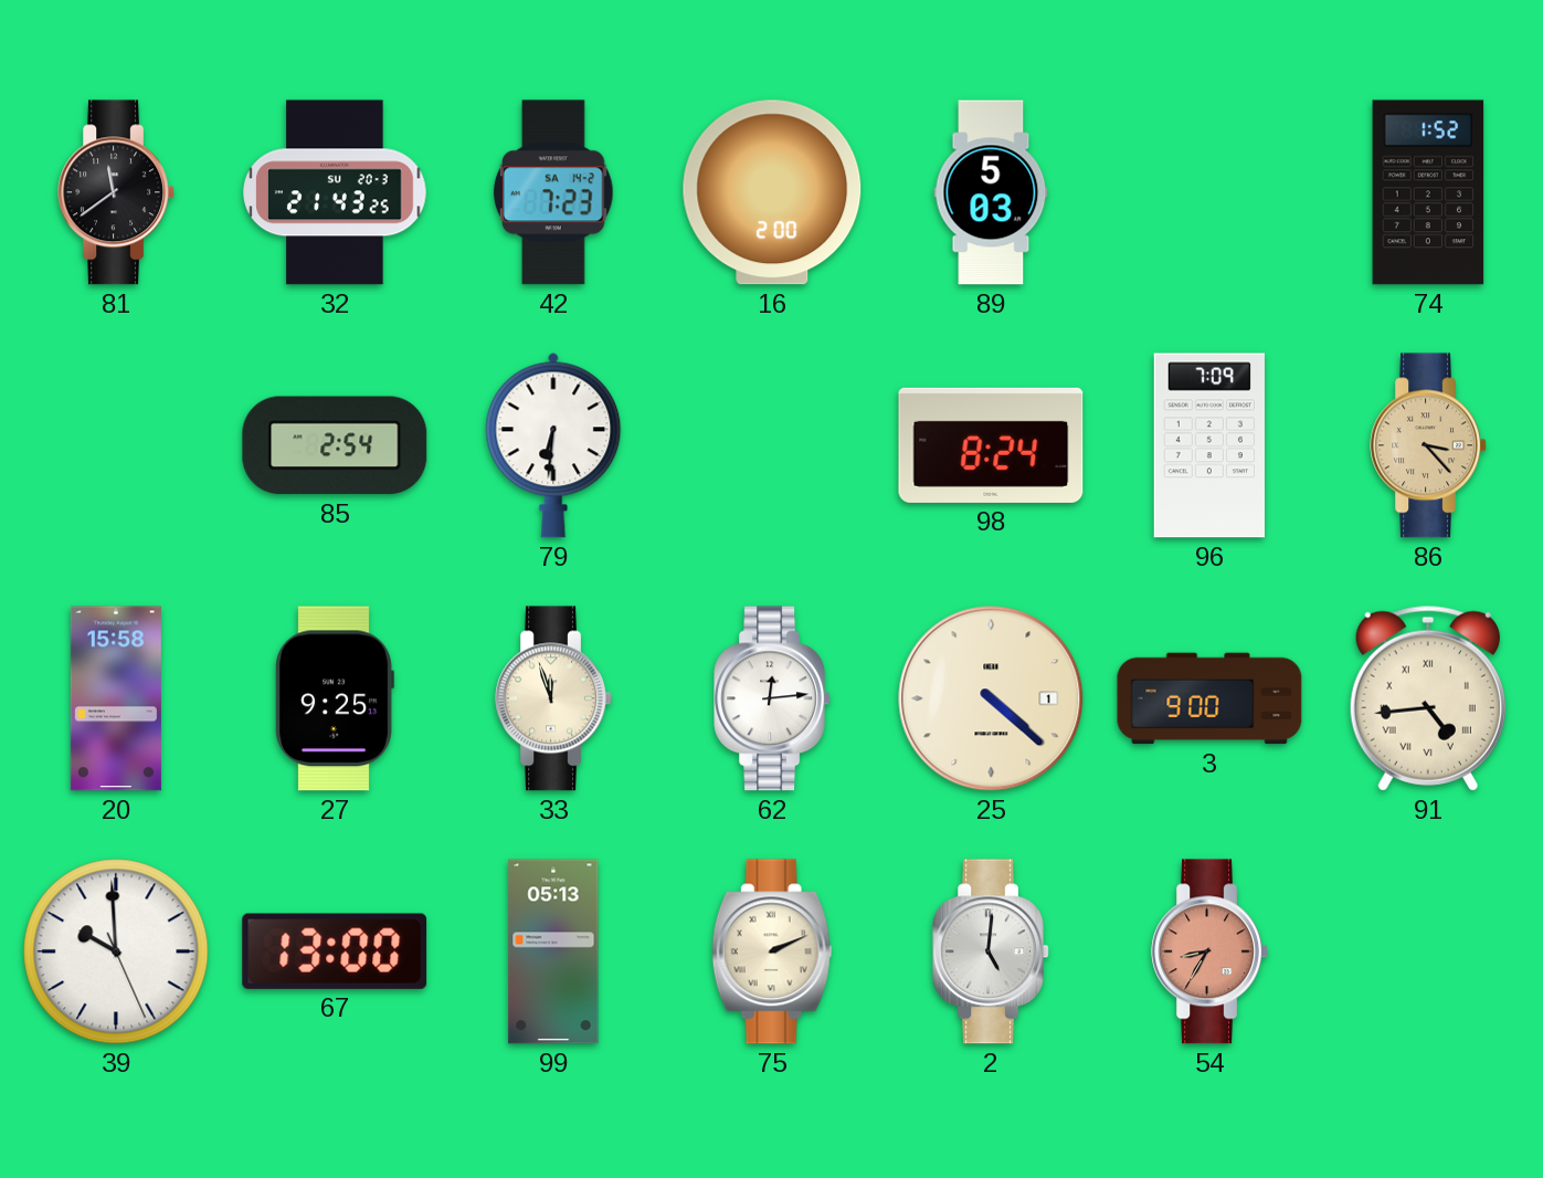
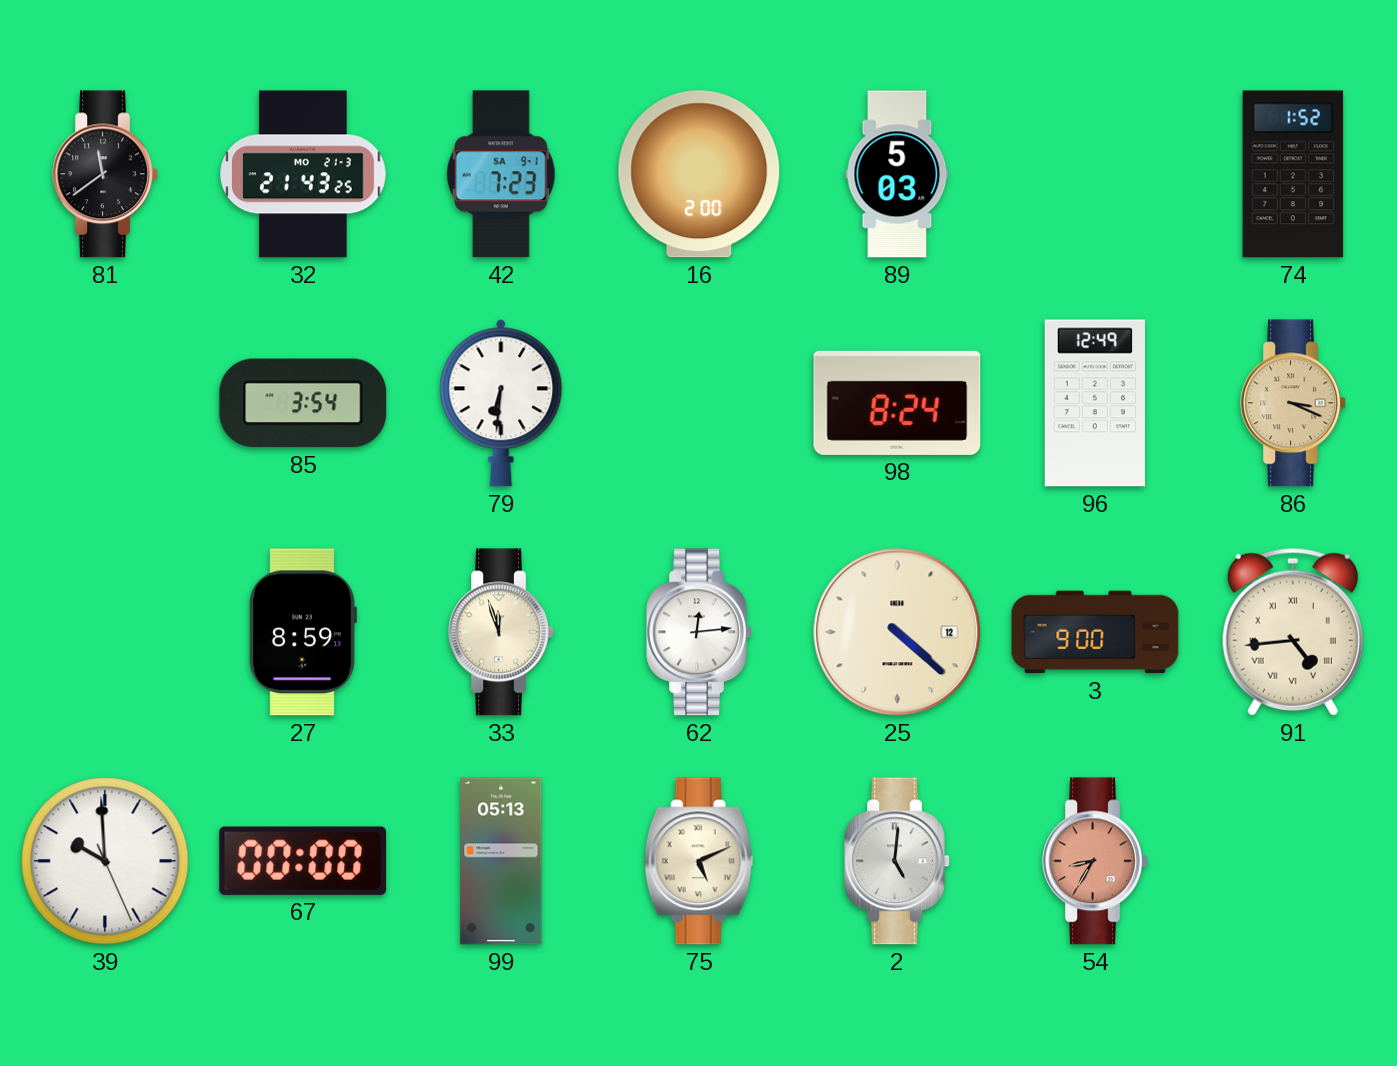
32 date: SU 20-3 -> MO 21-3
42 date: SA 14-2 -> SA 9-1
85: 2:54 -> 3:54
96: 7:09 -> 12:49
86: 3:23 -> 3:19
20: 15:58 -> none
27: 9:25 -> 8:59
25 date: 1 -> 12
67: 13:00 -> 00:00
75: 2:11 -> 5:11
